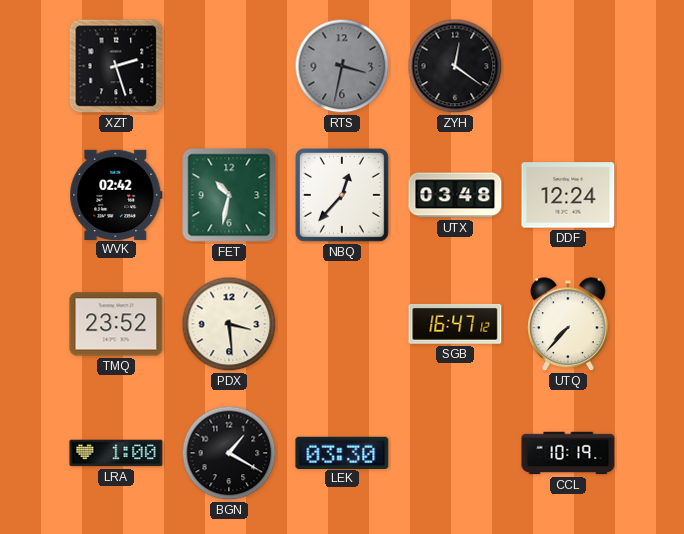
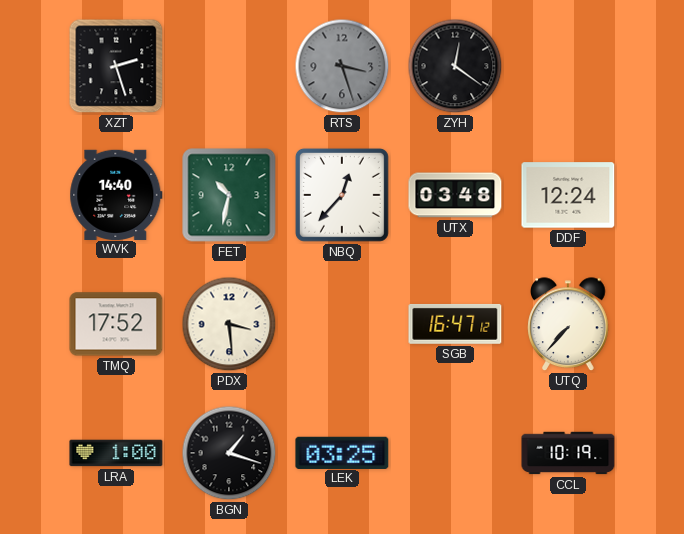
RTS: 3:32 -> 3:27
WVK: 02:42 -> 14:40
TMQ: 23:52 -> 17:52
BGN: 1:20 -> 1:18
LEK: 03:30 -> 03:25
